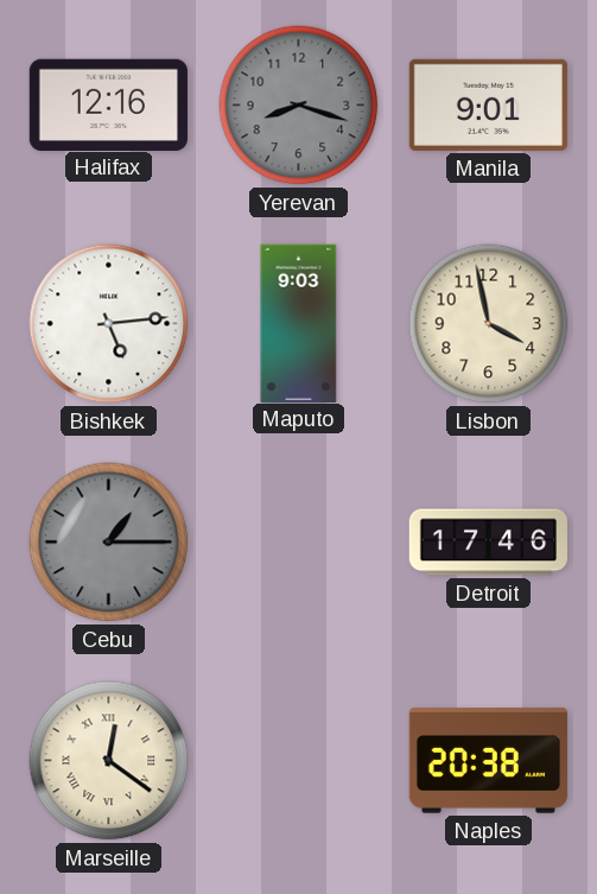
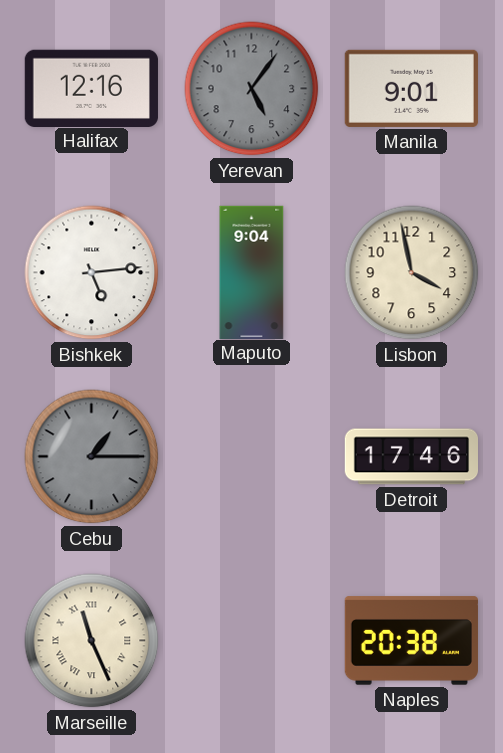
Yerevan: 8:18 -> 5:06
Maputo: 9:03 -> 9:04
Marseille: 12:21 -> 11:26
